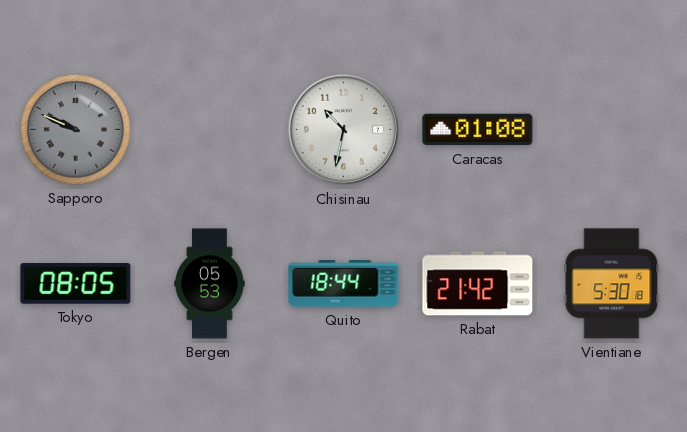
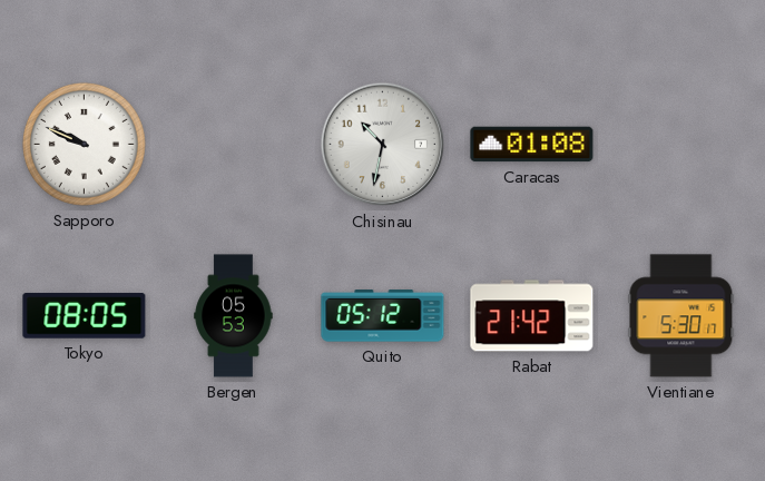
Sapporo dial: grey -> white
Quito: 18:44 -> 05:12
Vientiane: 5:30:18 -> 5:30:17
